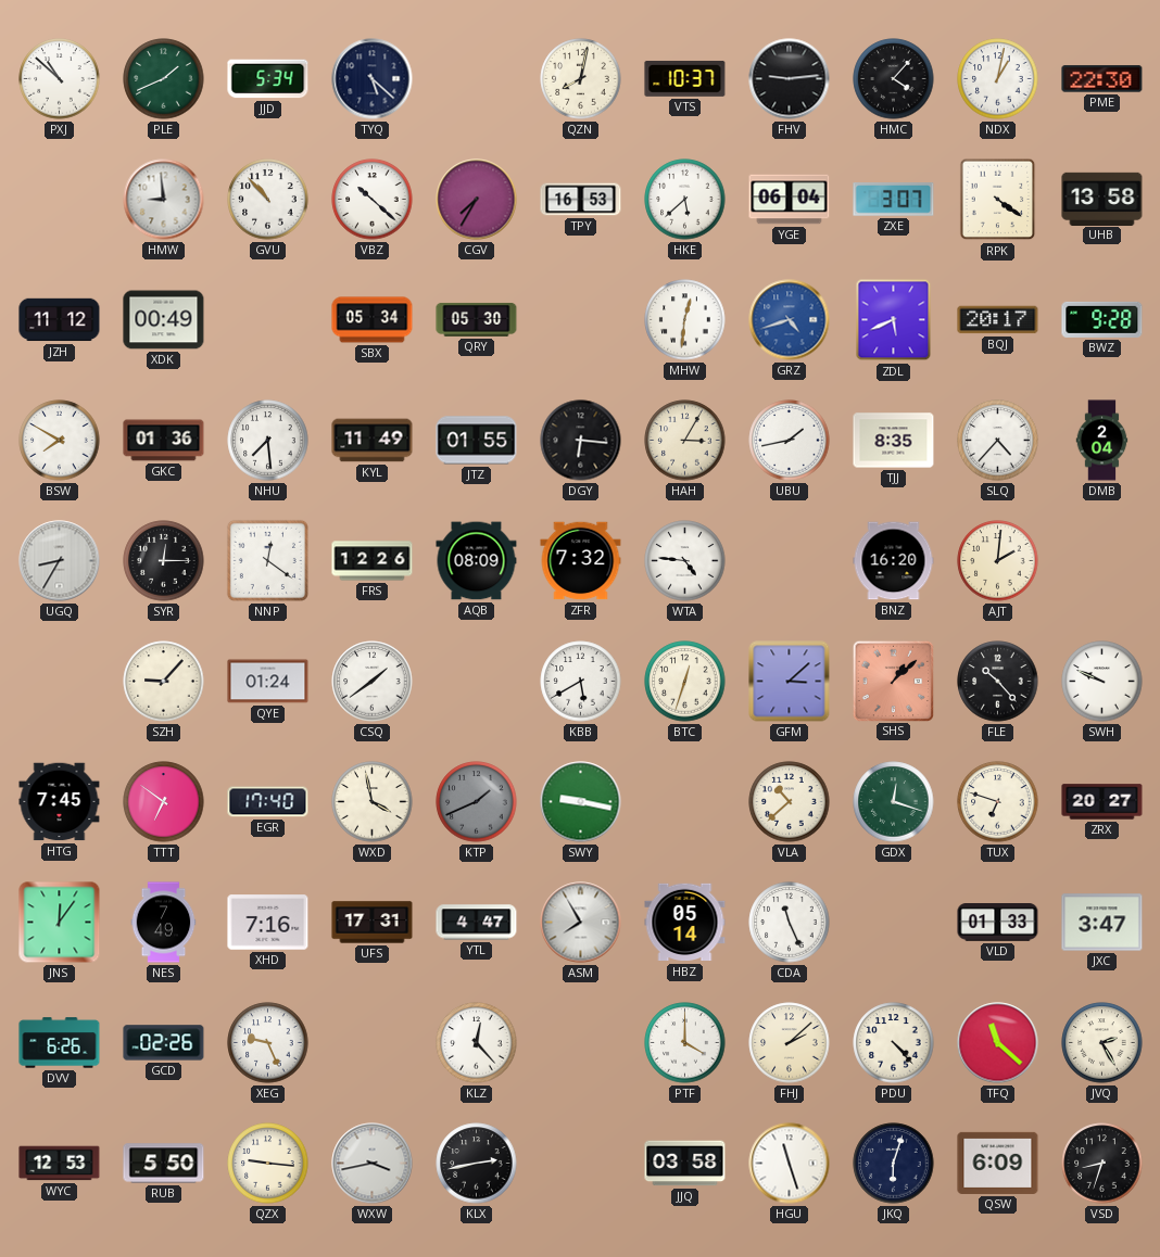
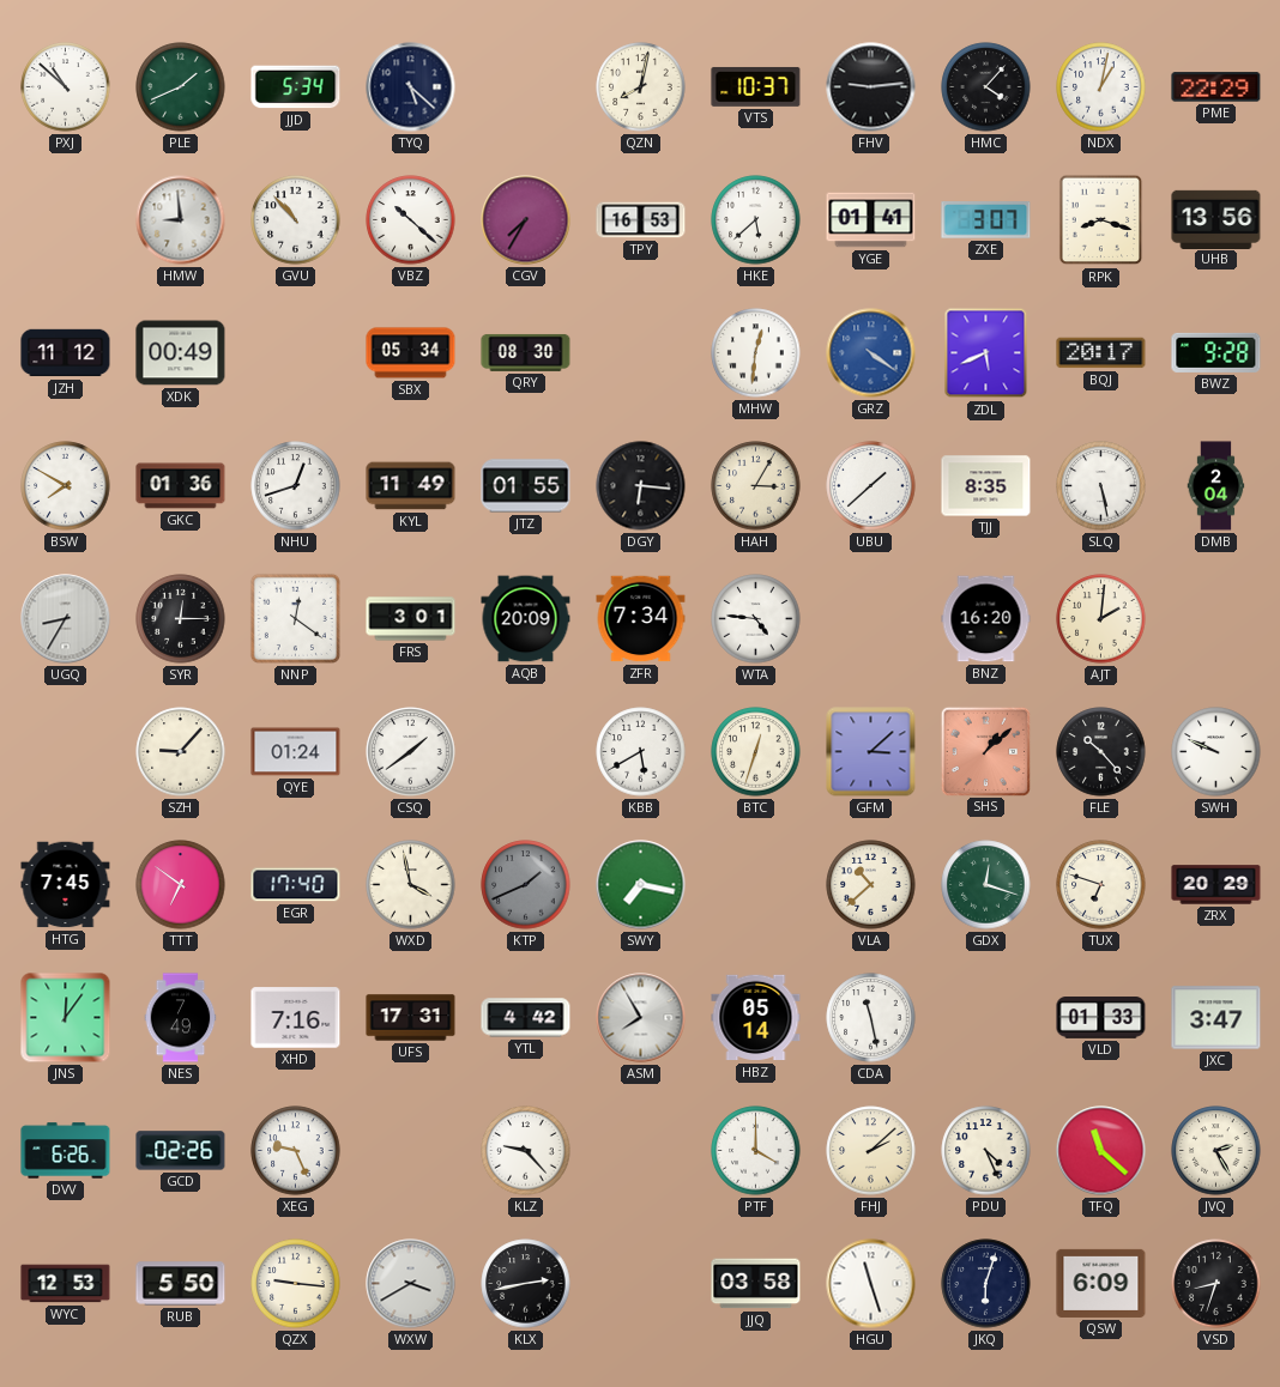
PME: 22:30 -> 22:29
YGE: 06:04 -> 01:41
RPK: 4:21 -> 8:18
UHB: 13:58 -> 13:56
QRY: 05:30 -> 08:30
GRZ: 4:42 -> 4:21
NHU: 7:29 -> 12:42
UBU: 1:43 -> 1:38
SLQ: 4:37 -> 5:28
FRS: 12:26 -> 3:01
AQB: 08:09 -> 20:09
ZFR: 7:32 -> 7:34
SWY: 9:17 -> 7:17
ZRX: 20:27 -> 20:29
YTL: 4:47 -> 4:42
CDA: 11:26 -> 11:28
KLZ: 12:23 -> 9:23
PDU: 4:23 -> 4:26
WXW: 3:43 -> 3:40
